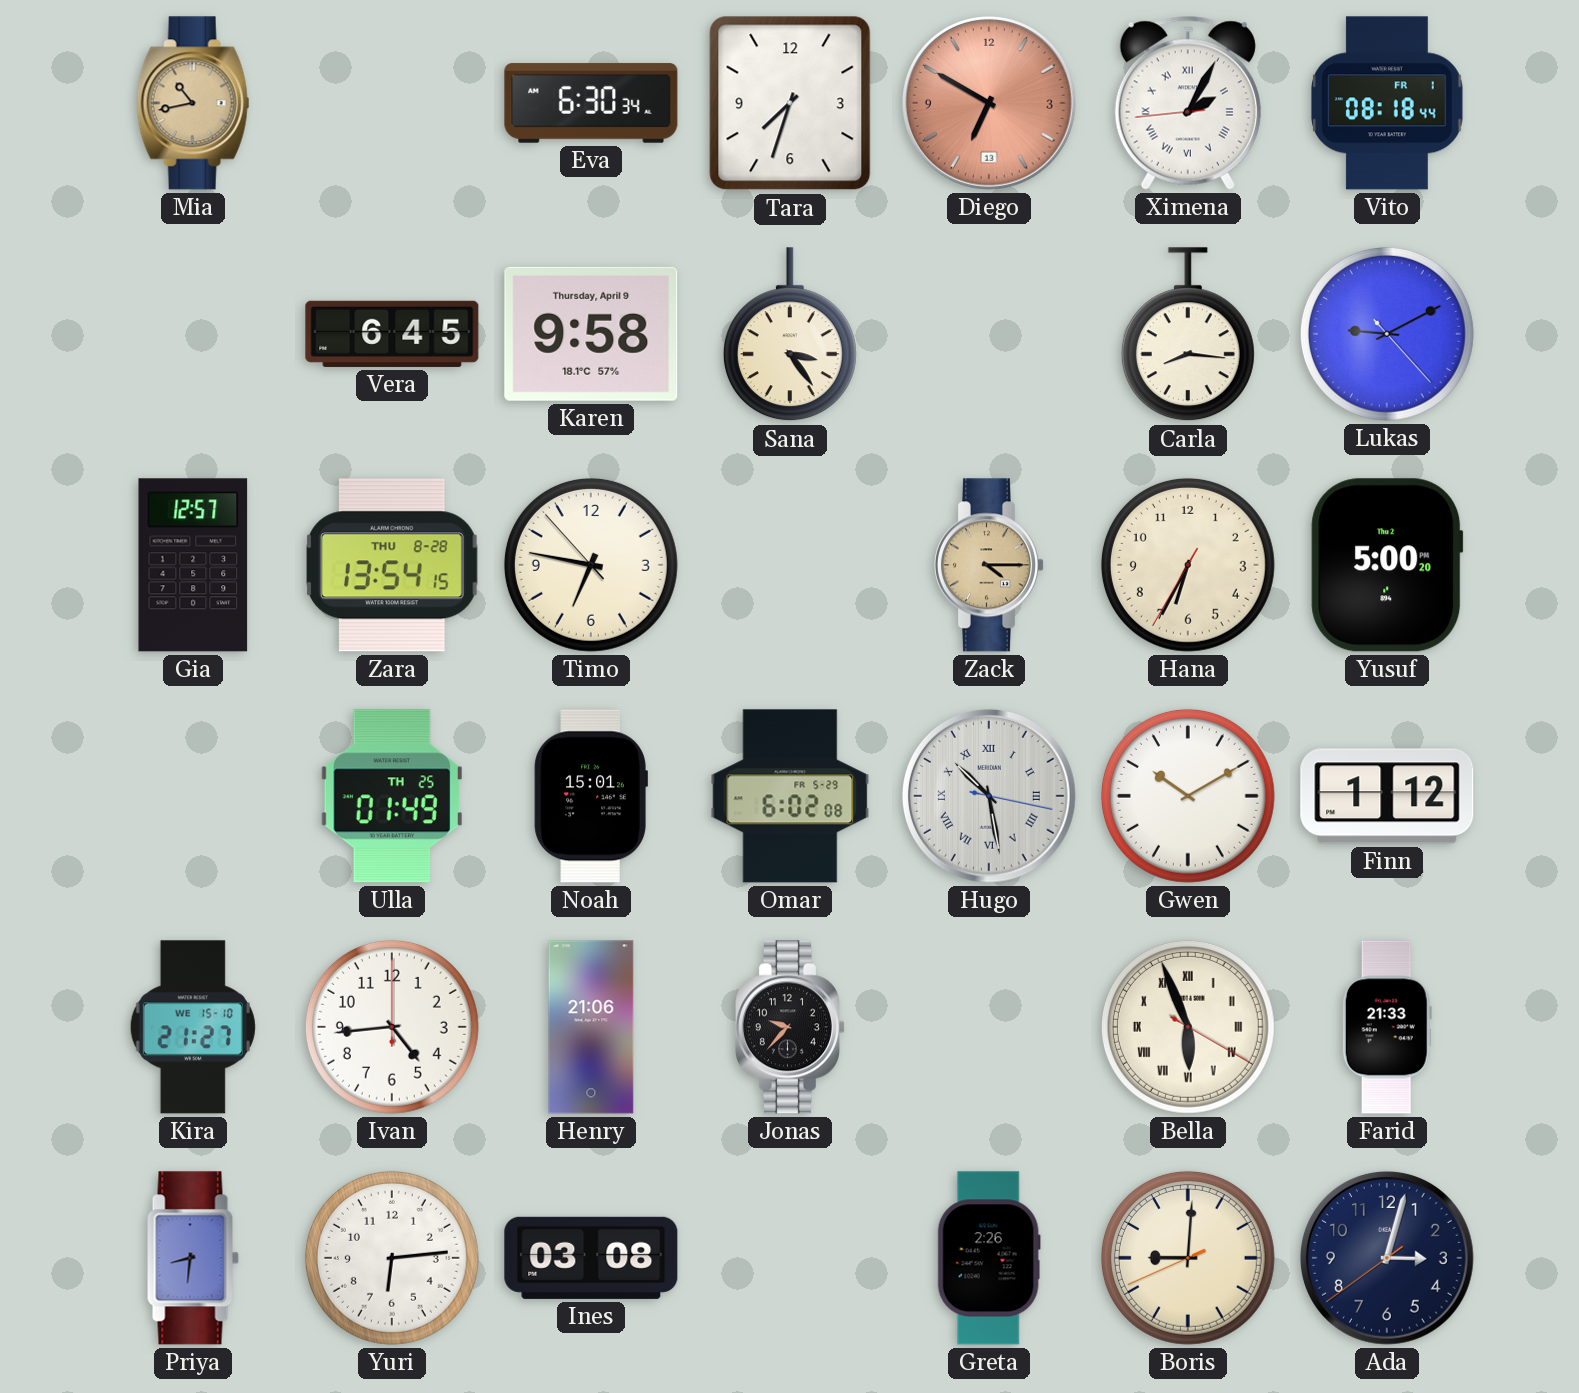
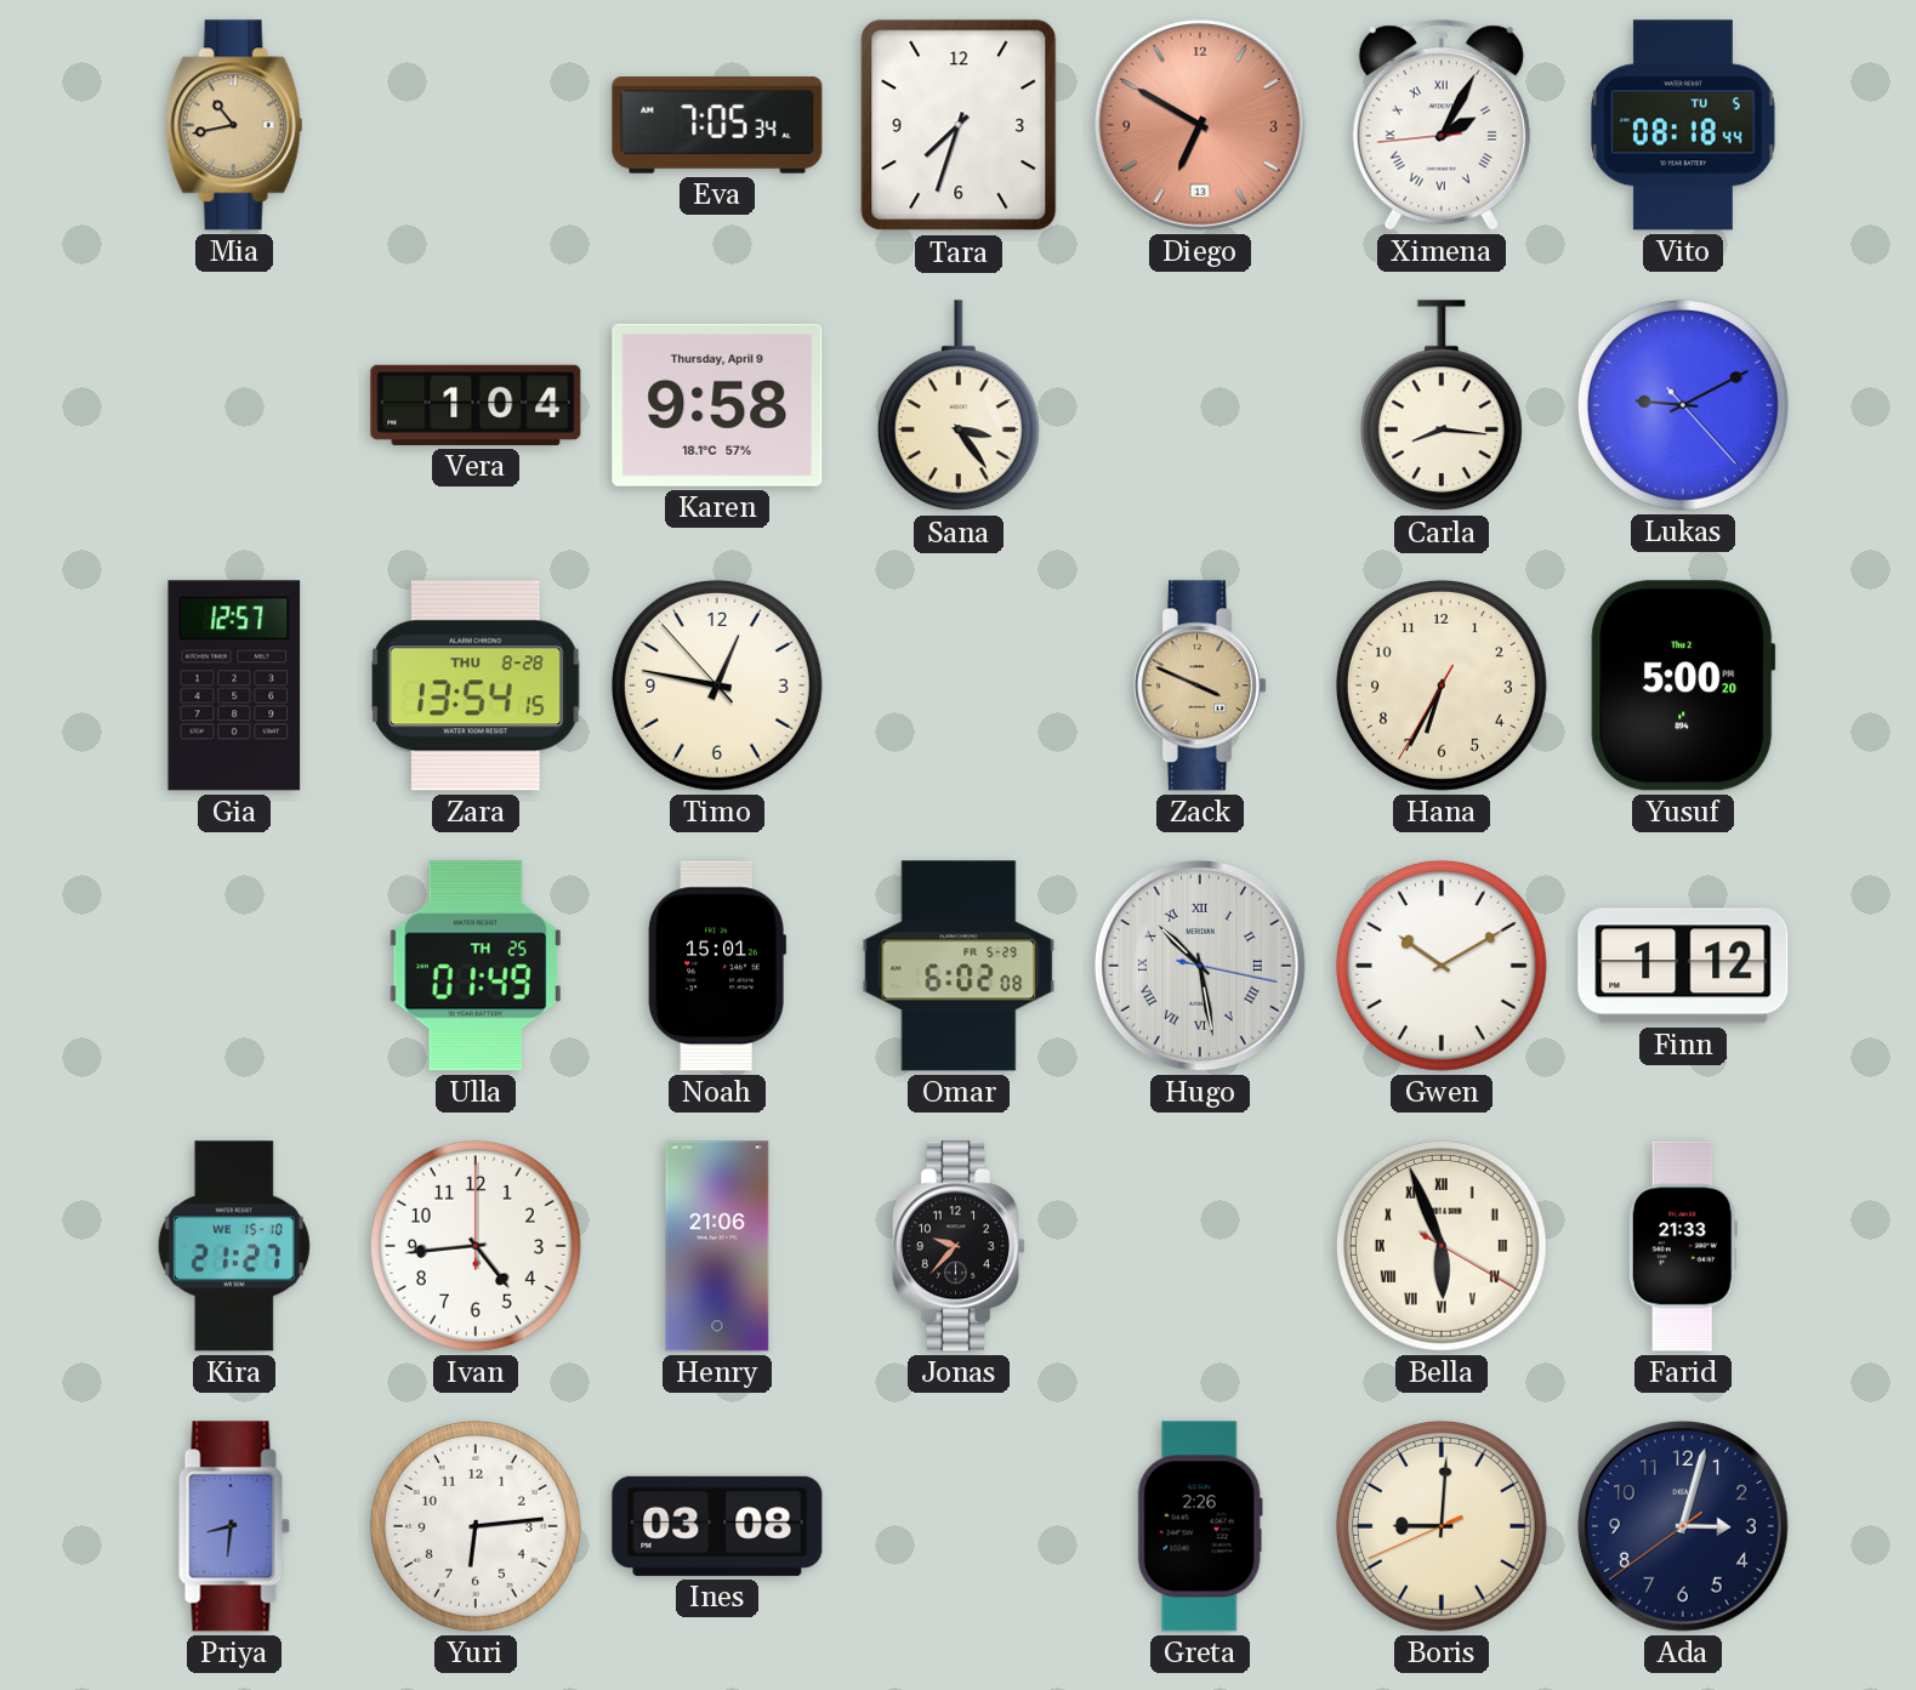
Eva: 6:30 -> 7:05
Vito date: FR 1 -> TU 5
Vera: 6:45 -> 1:04
Timo: 6:46 -> 12:46
Zack: 4:15 -> 3:49
